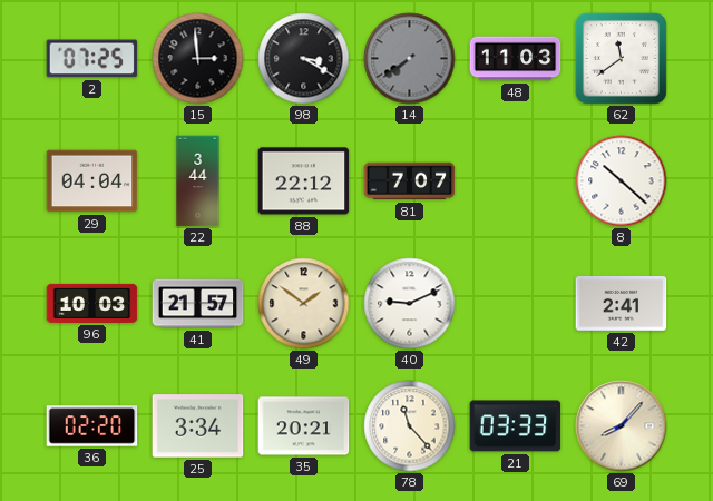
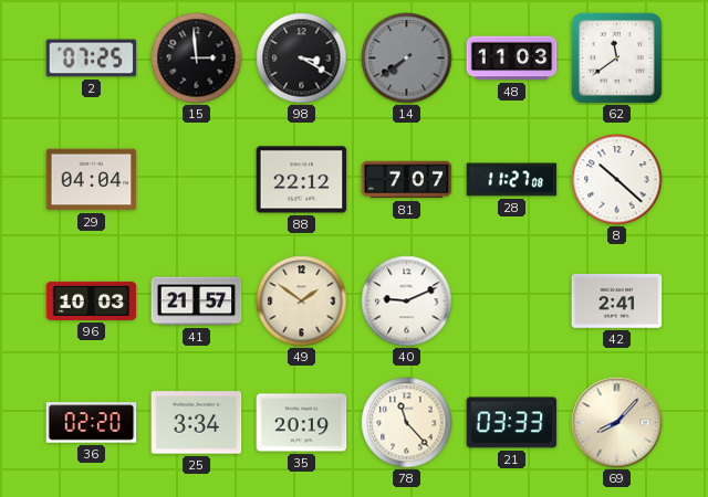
22: 3:44 -> none
28: none -> 11:27
35: 20:21 -> 20:19
